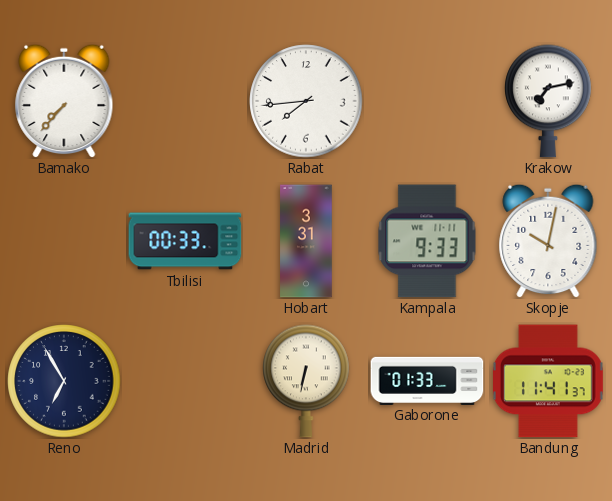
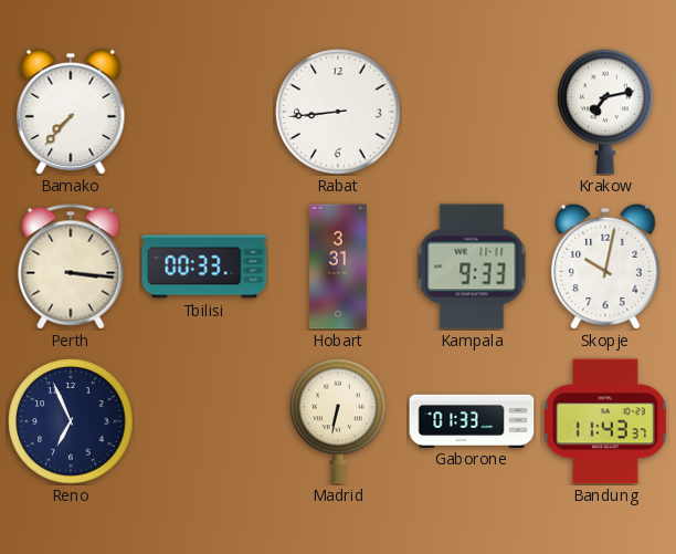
Rabat: 7:44 -> 8:44
Perth: none -> 3:16
Reno: 6:55 -> 6:56
Bandung: 11:41 -> 11:43
